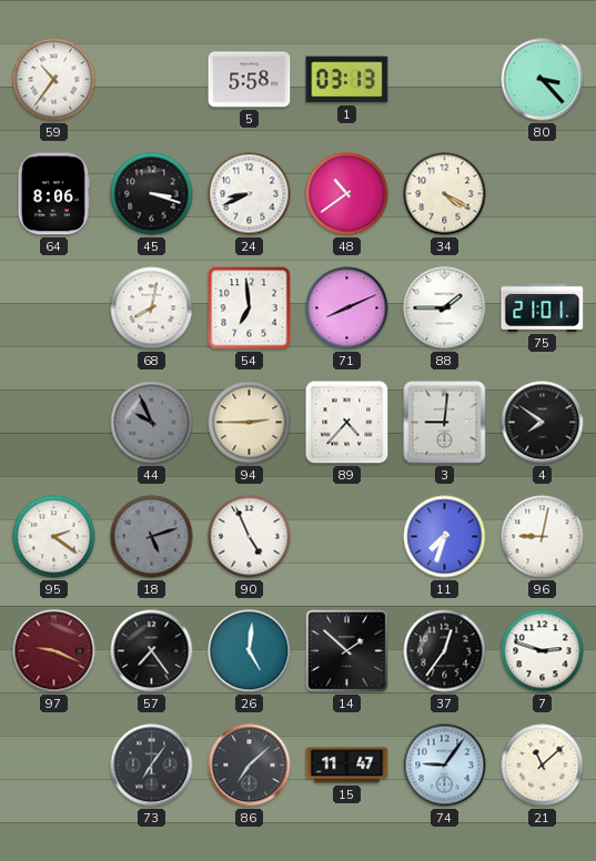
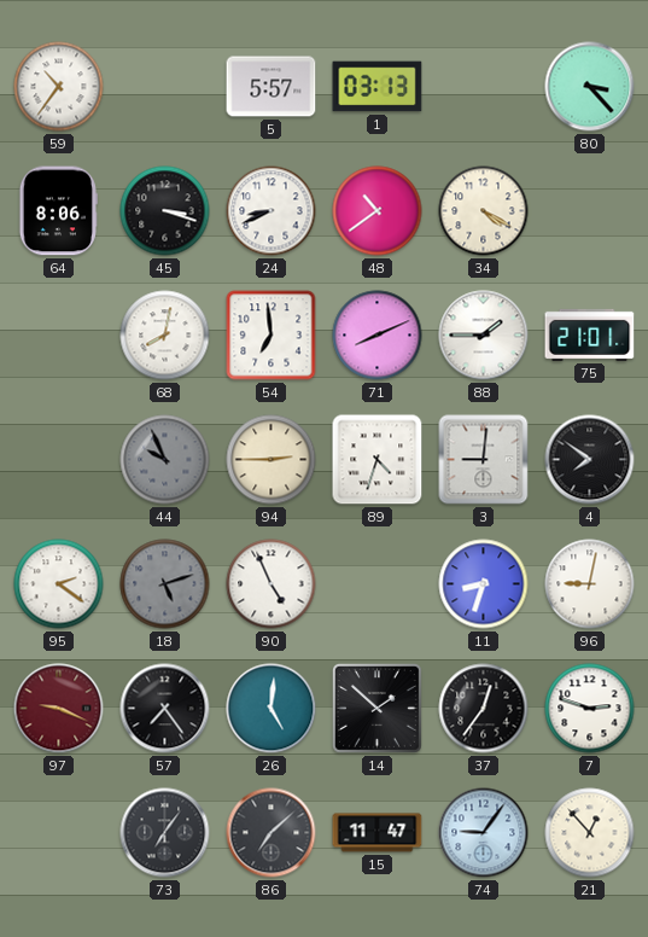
5: 5:58 -> 5:57
89: 4:37 -> 4:33
11: 7:33 -> 8:33
21: 11:08 -> 12:53
